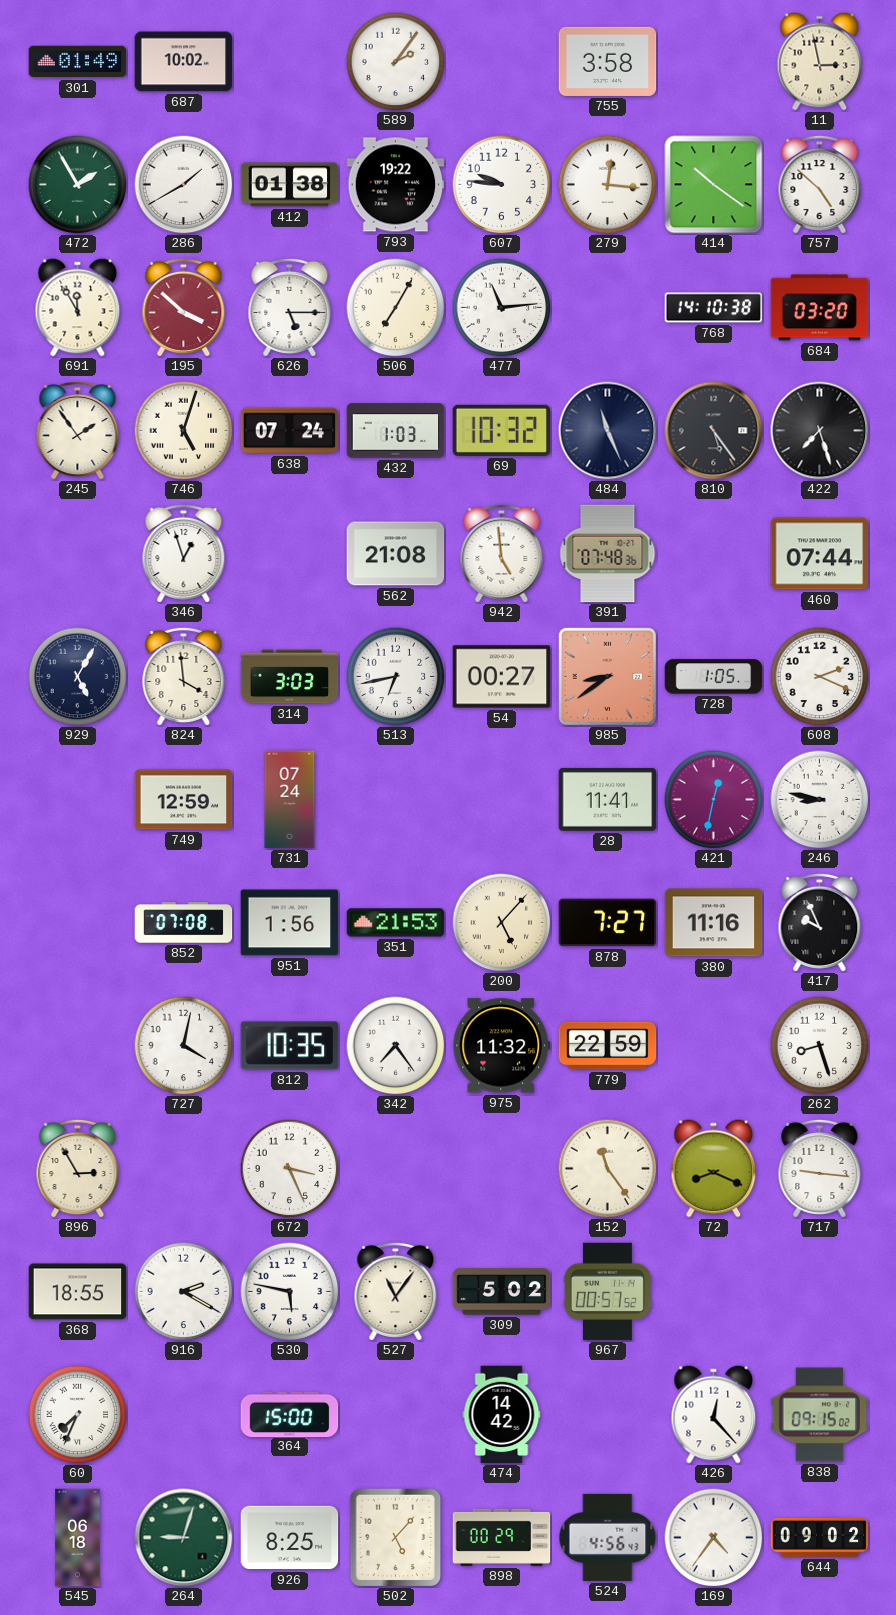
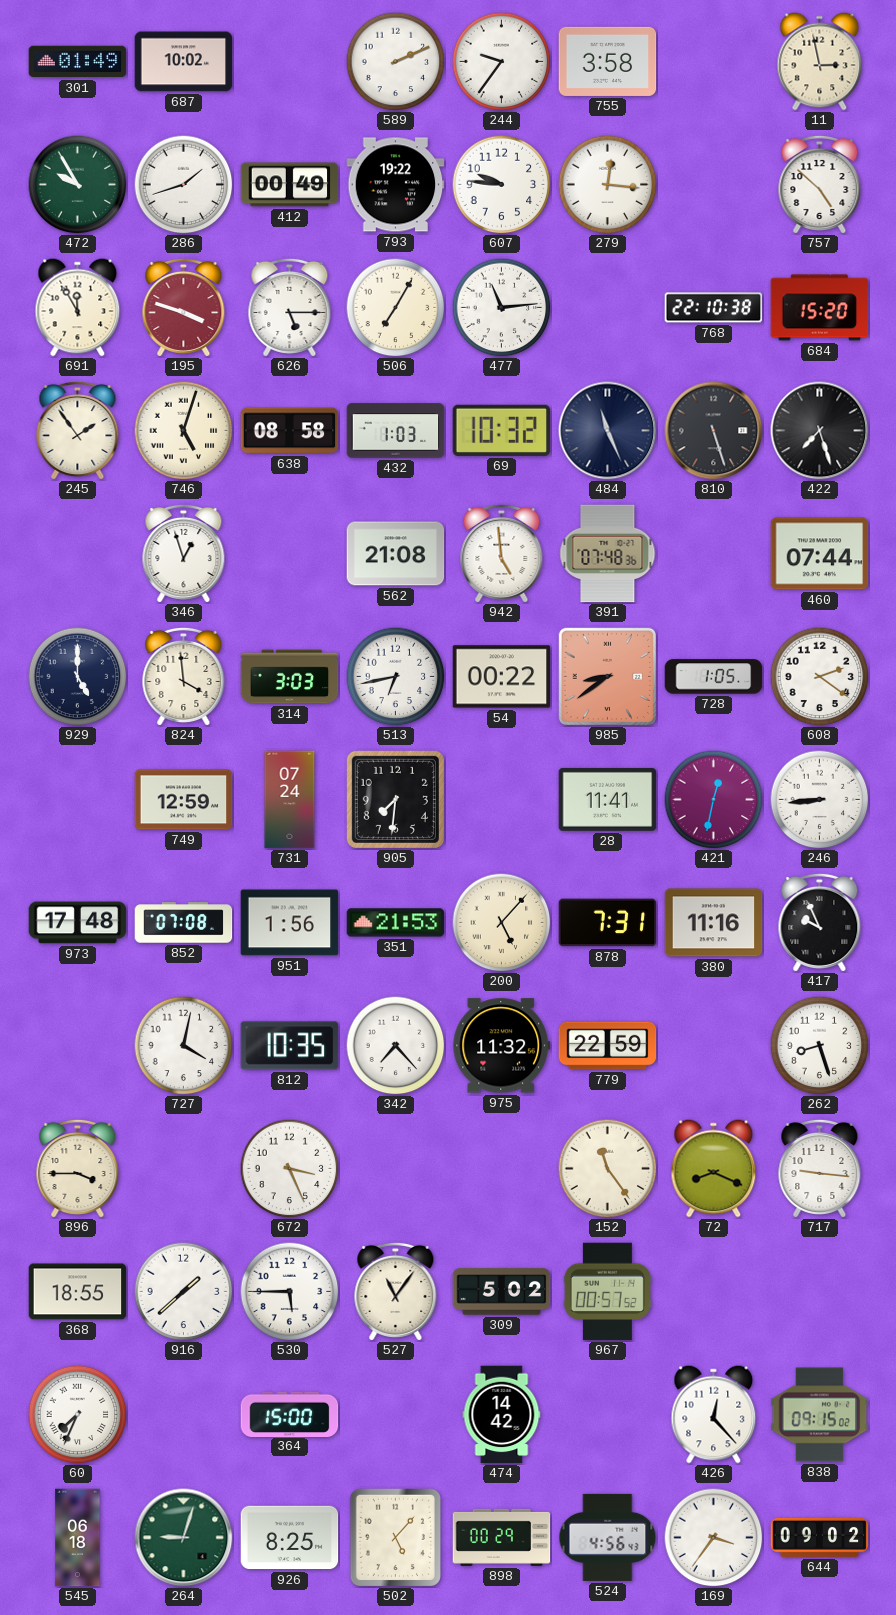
589: 2:06 -> 2:11
244: none -> 9:36
472: 1:55 -> 9:55
286: 1:40 -> 1:42
412: 01:38 -> 00:49
414: 10:21 -> none
195: 3:52 -> 3:48
768: 14:10 -> 22:10
684: 03:20 -> 15:20
638: 07:24 -> 08:58
810: 5:24 -> 5:27
929: 5:05 -> 5:00
54: 00:27 -> 00:22
608: 2:19 -> 2:21
905: none -> 7:31
246: 8:47 -> 8:44
973: none -> 17:48
878: 7:27 -> 7:31
342: 7:24 -> 7:23
896: 2:55 -> 3:45
916: 2:20 -> 1:38
530: 5:47 -> 5:45
169: 4:36 -> 3:36
